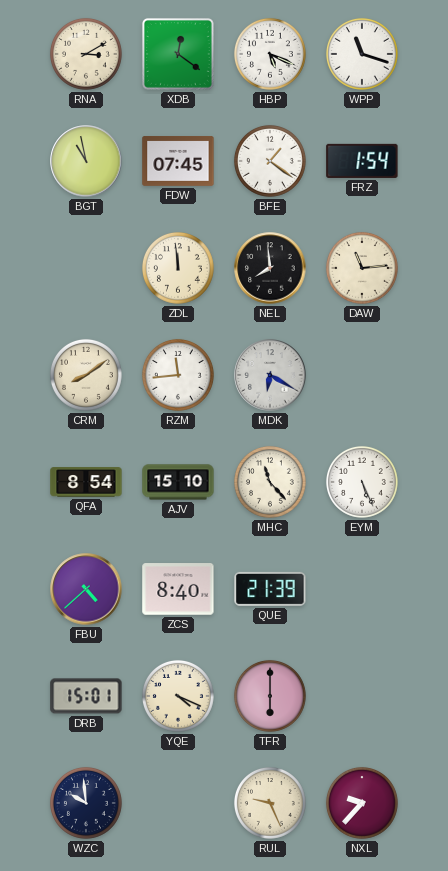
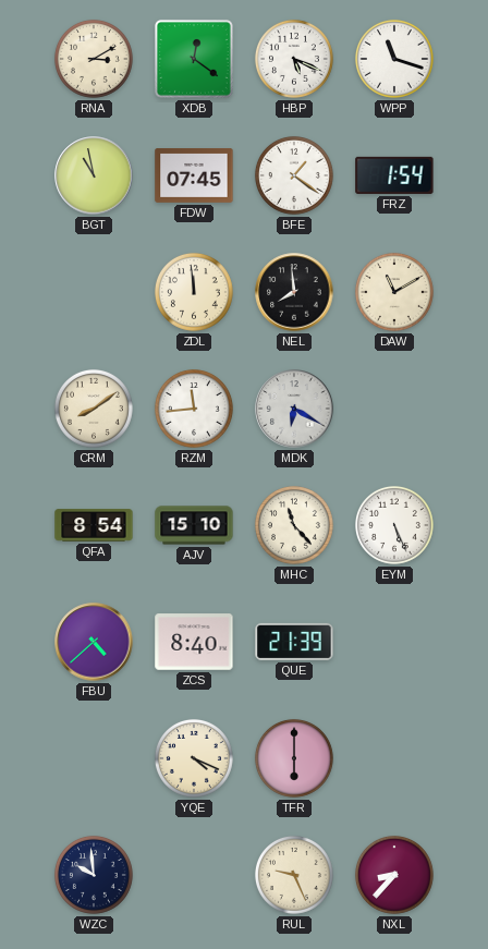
DAW: 11:14 -> 11:10
DRB: 15:01 -> none
NXL: 9:37 -> 8:37
